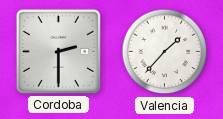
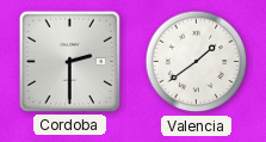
Valencia: 1:37 -> 1:39
